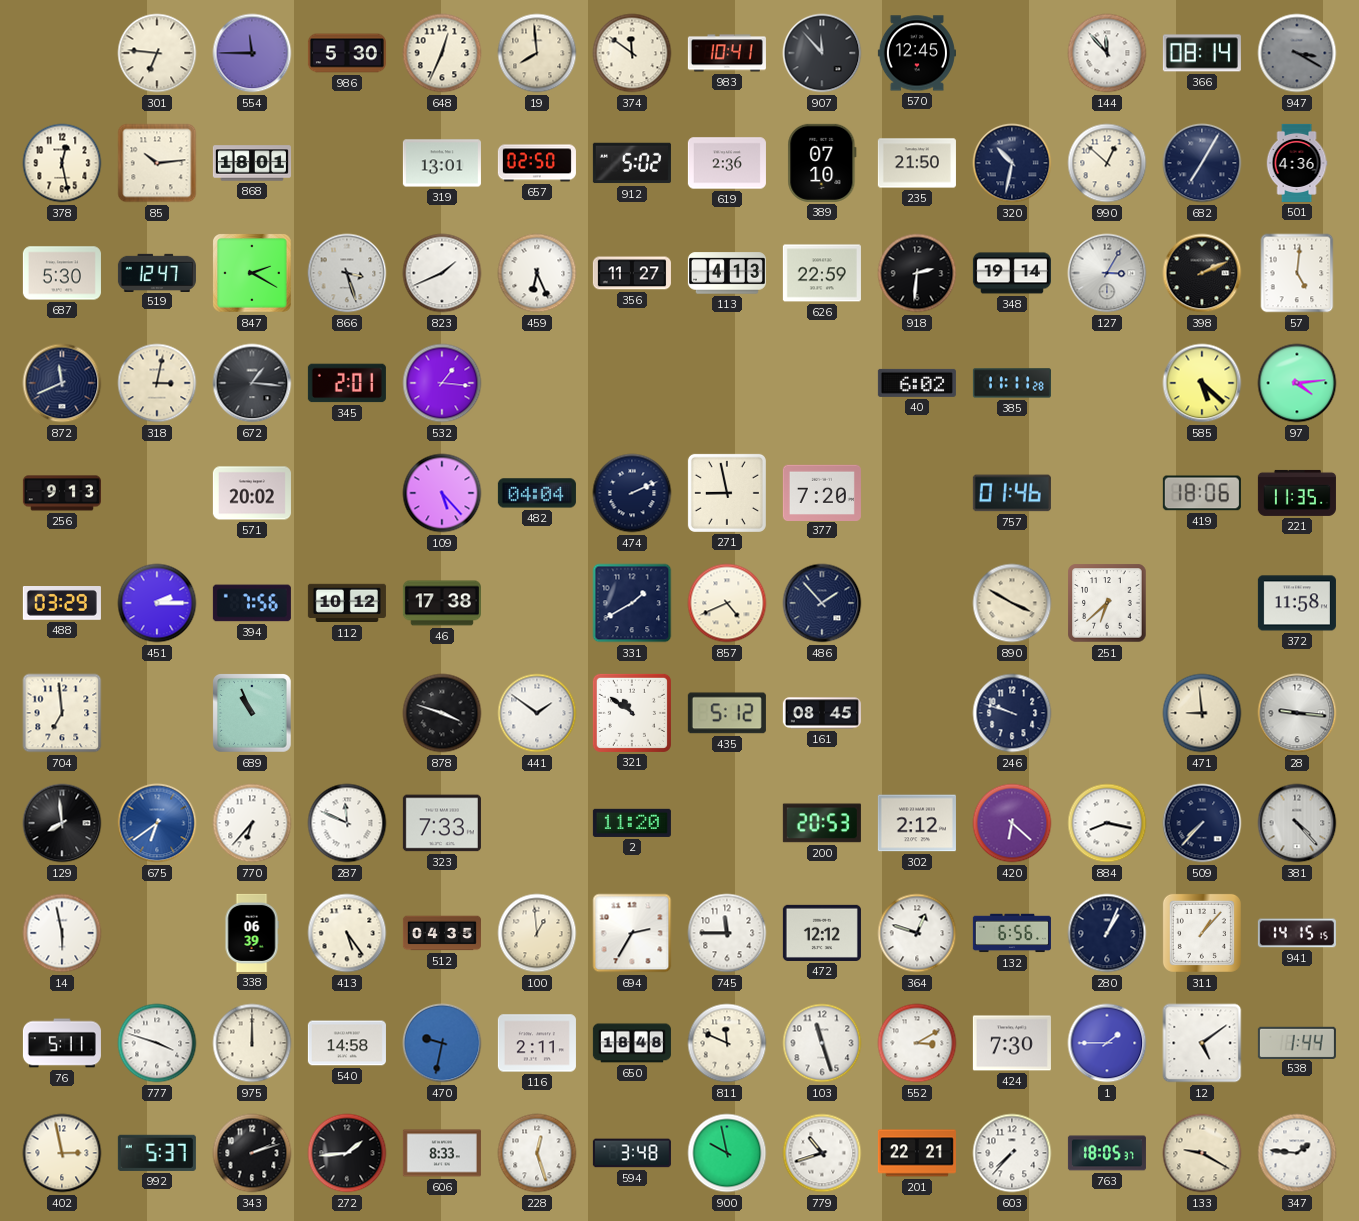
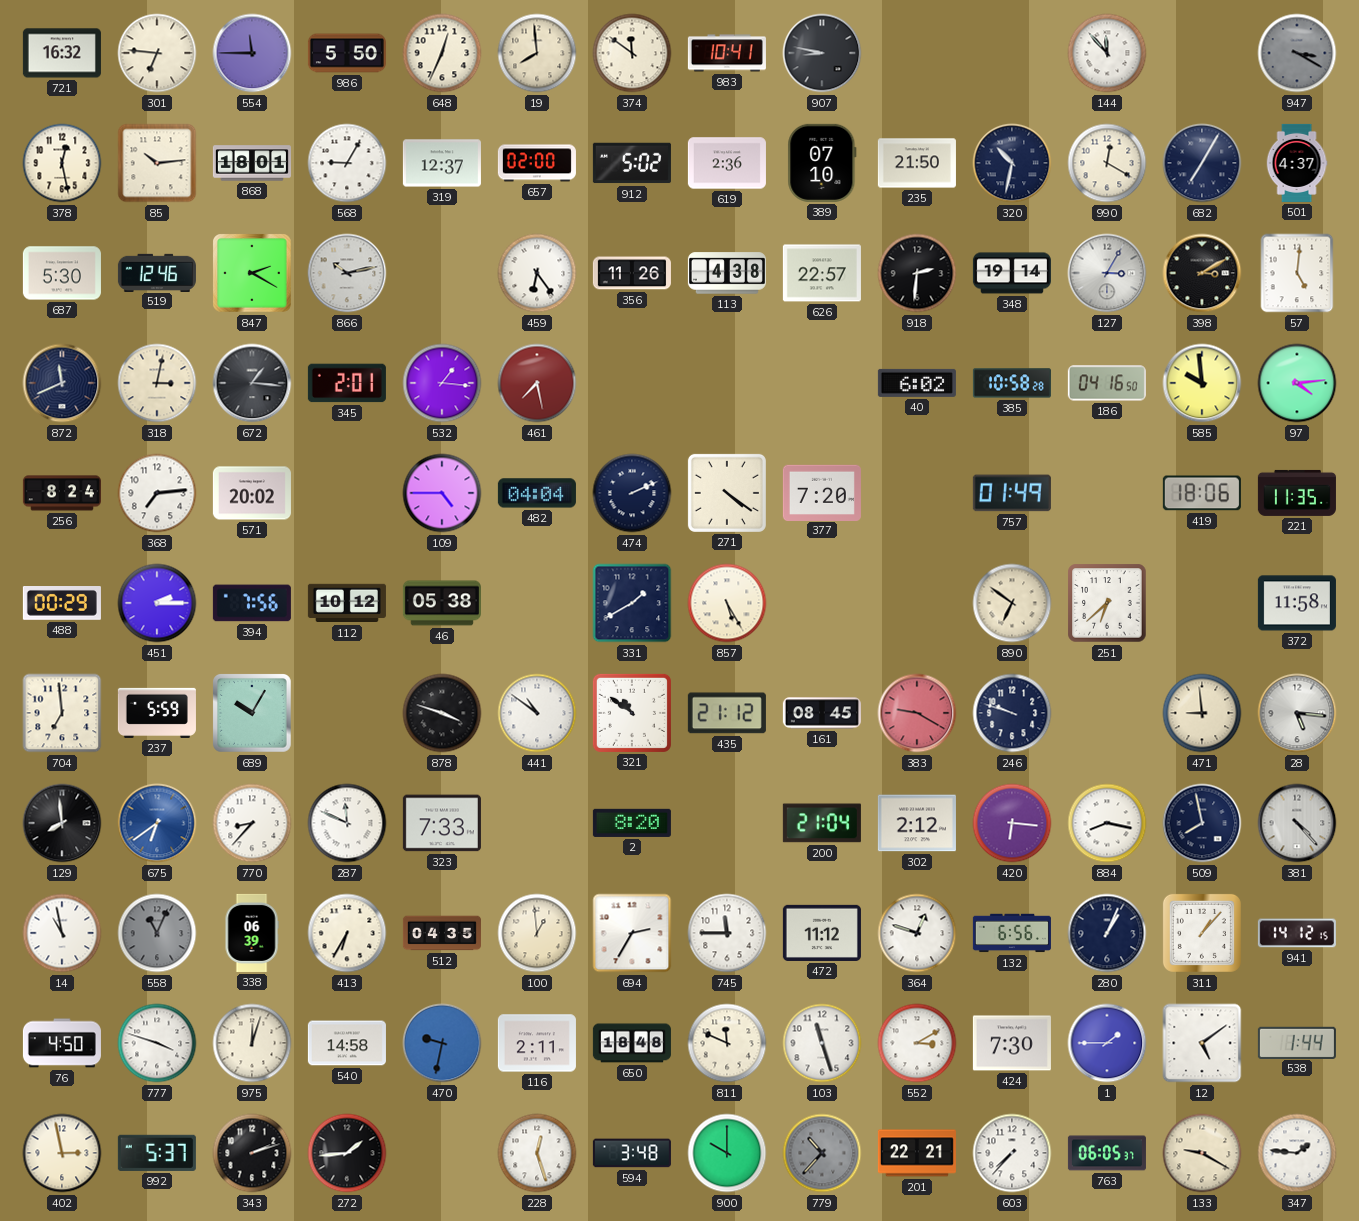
721: none -> 16:32
986: 5:30 -> 5:50
907: 11:53 -> 8:47
570: 12:45 -> none
366: 08:14 -> none
568: none -> 9:05
319: 13:01 -> 12:37
657: 02:50 -> 02:00
990: 12:52 -> 12:20
501: 4:36 -> 4:37
519: 12:47 -> 12:46
866: 3:27 -> 10:13
823: 1:41 -> none
459: 6:26 -> 6:24
356: 11:27 -> 11:26
113: 4:13 -> 4:38
626: 22:59 -> 22:57
398: 2:11 -> 3:10
461: none -> 7:28
385: 11:11 -> 10:58
186: none -> 04:16
585: 5:22 -> 9:59
256: 9:13 -> 8:24
368: none -> 7:14
109: 5:23 -> 4:45
271: 8:58 -> 4:21
757: 01:46 -> 01:49
488: 03:29 -> 00:29
46: 17:38 -> 05:38
857: 4:41 -> 5:25
486: 1:53 -> none
890: 3:50 -> 6:51
237: none -> 5:59
689: 10:56 -> 10:05
441: 1:51 -> 10:51
435: 5:12 -> 21:12
383: none -> 9:20
28: 9:16 -> 5:16
770: 6:37 -> 8:37
2: 11:20 -> 8:20
200: 20:53 -> 21:04
420: 6:22 -> 6:16
509: 7:37 -> 7:58
14: 5:58 -> 10:58
558: none -> 11:04
413: 5:24 -> 6:35
472: 12:12 -> 11:12
941: 14:15 -> 14:12
76: 5:11 -> 4:50
975: 12:00 -> 12:03
606: 8:33 -> none
900: 9:58 -> 10:00
779: 10:42 -> 10:37
779 dial: white -> grey
763: 18:05 -> 06:05
